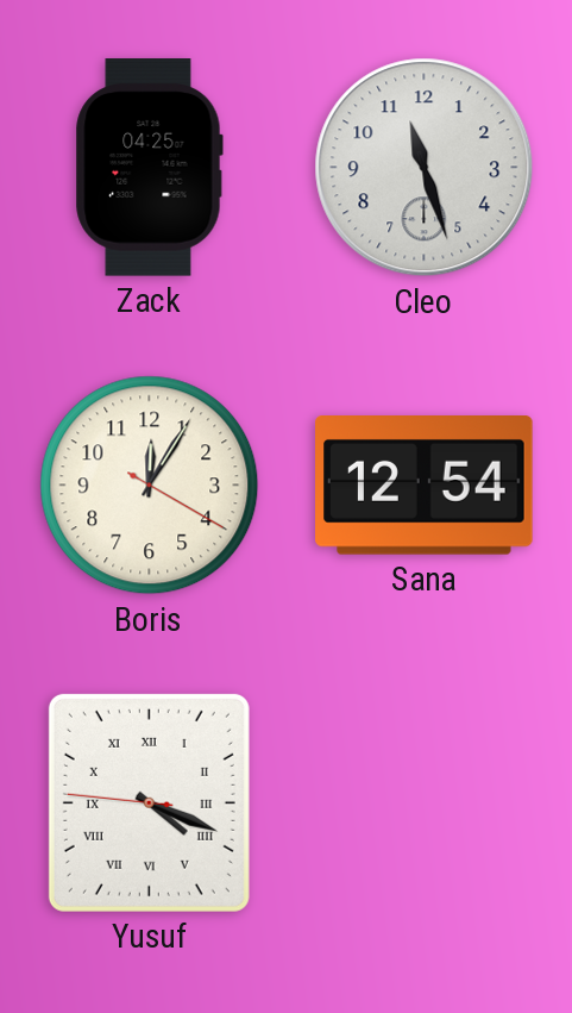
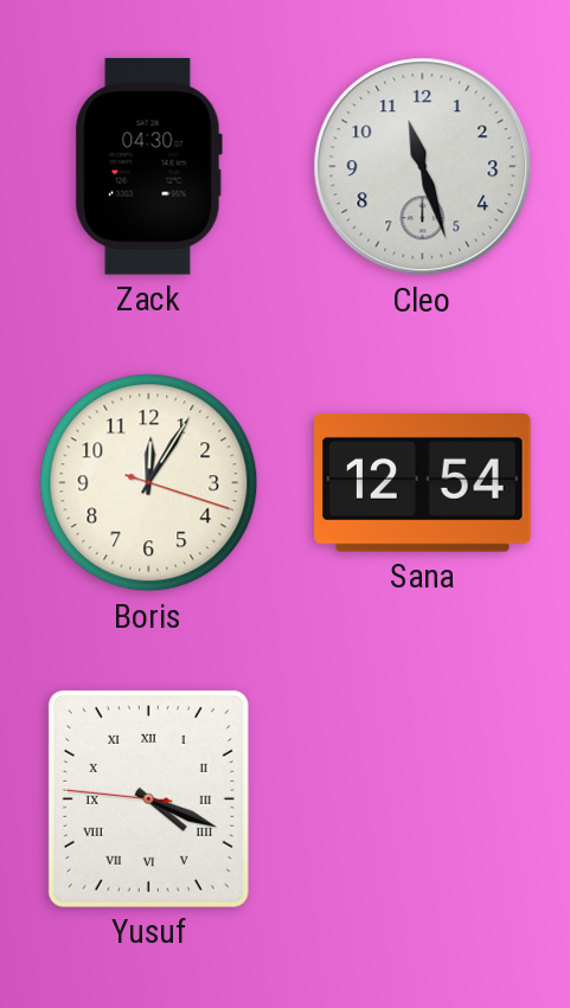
Zack: 04:25 -> 04:30
Boris: 12:05:20 -> 12:05:18
